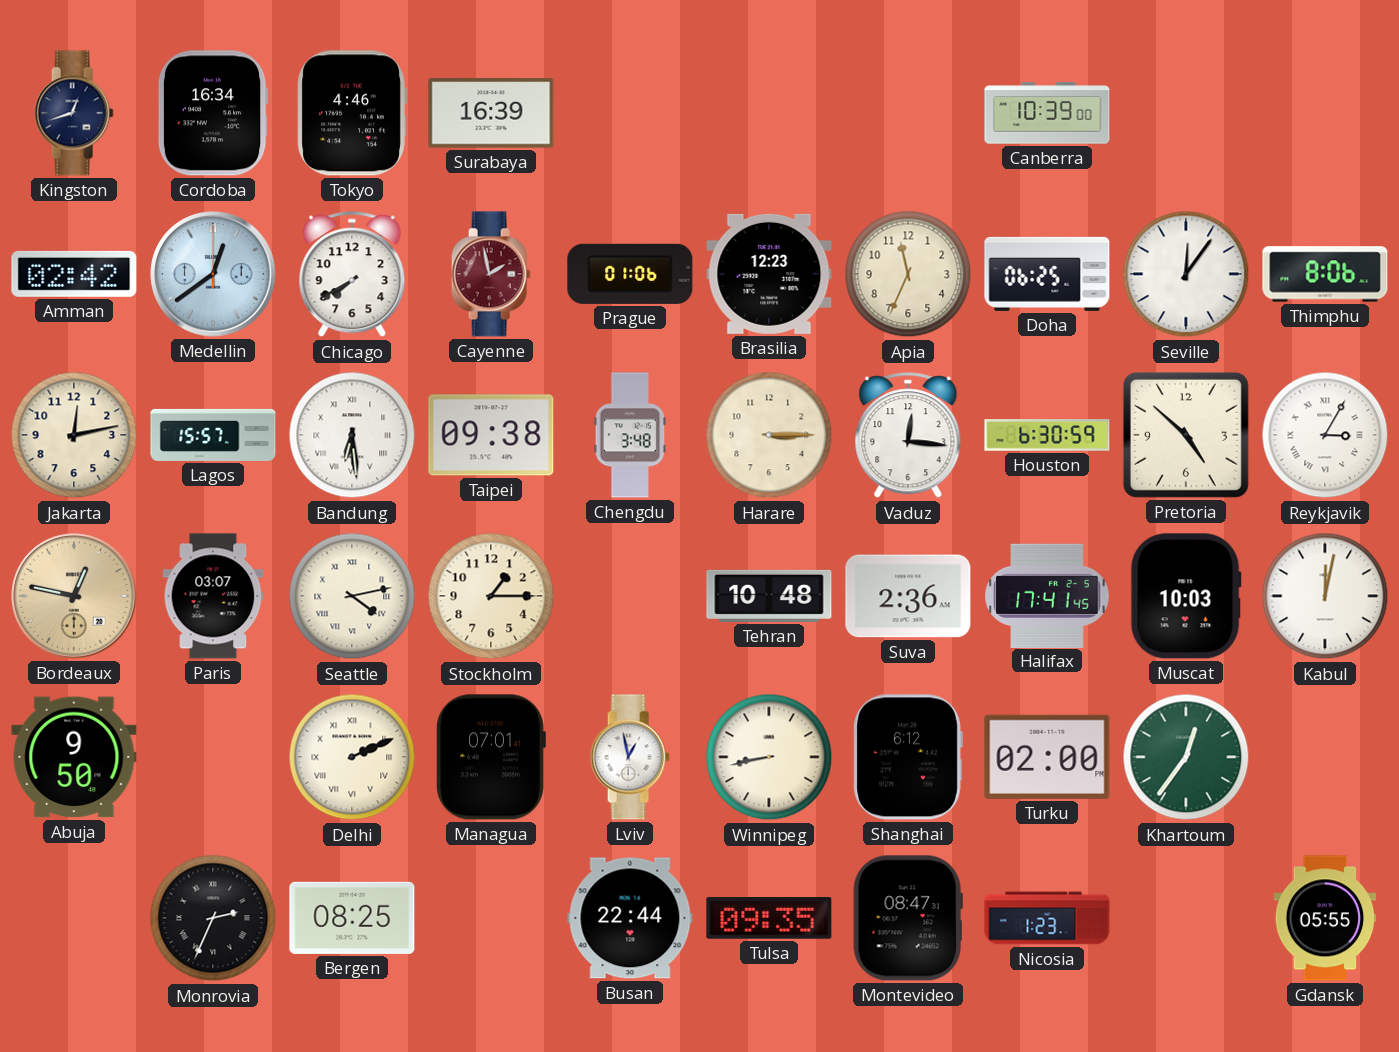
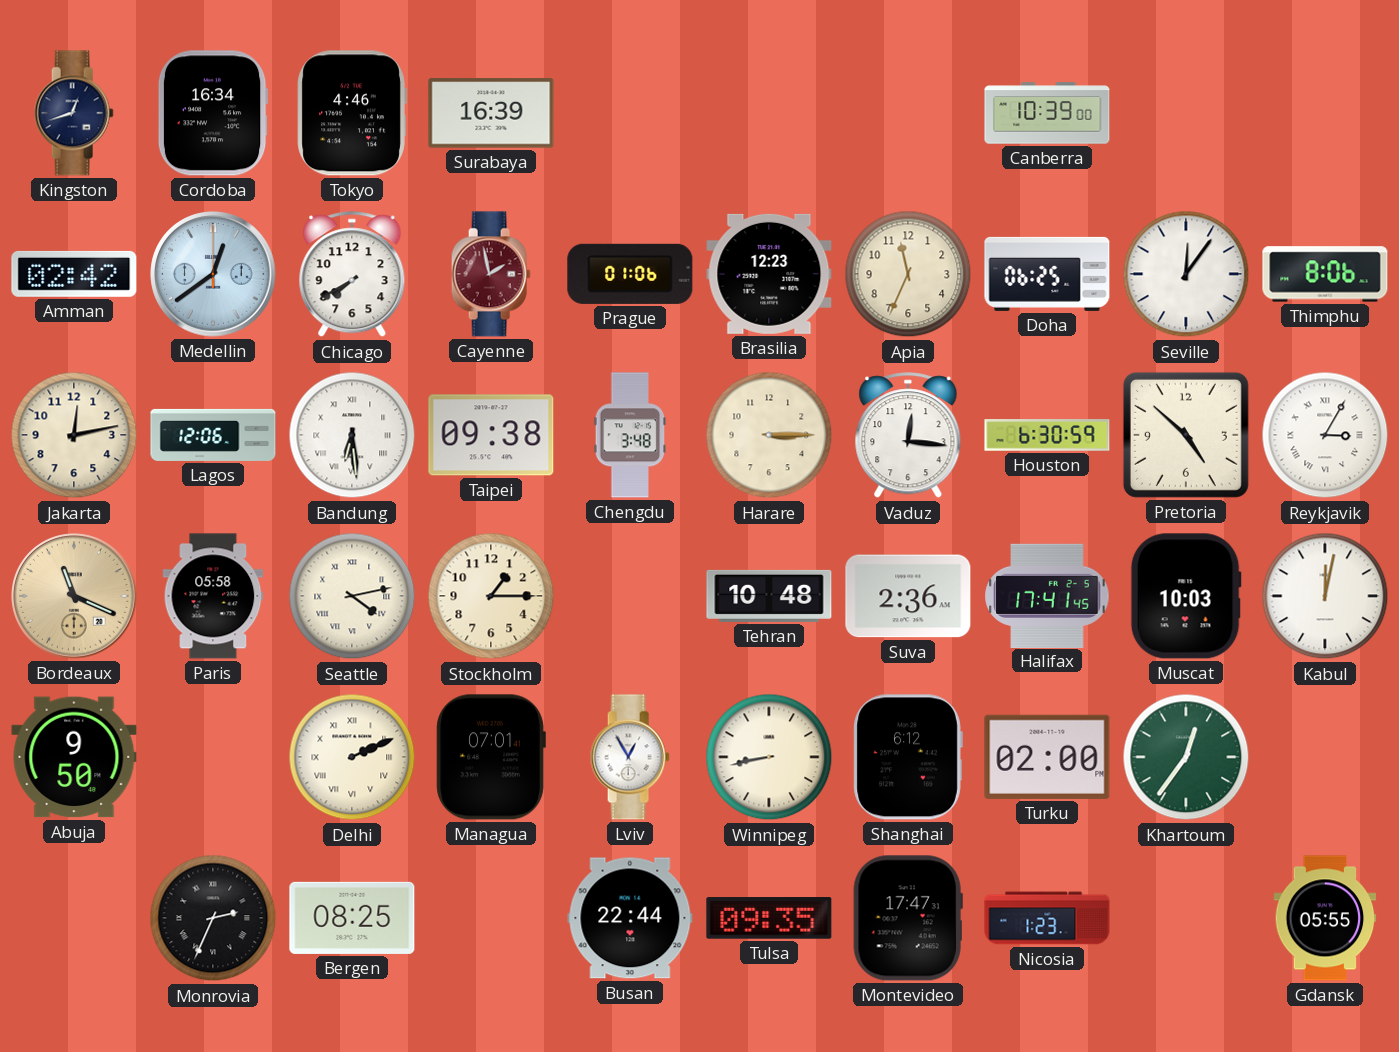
Lagos: 15:57 -> 12:06
Bordeaux: 12:47 -> 11:19
Paris: 03:07 -> 05:58
Lviv: 12:58 -> 12:55
Montevideo: 08:47 -> 17:47
